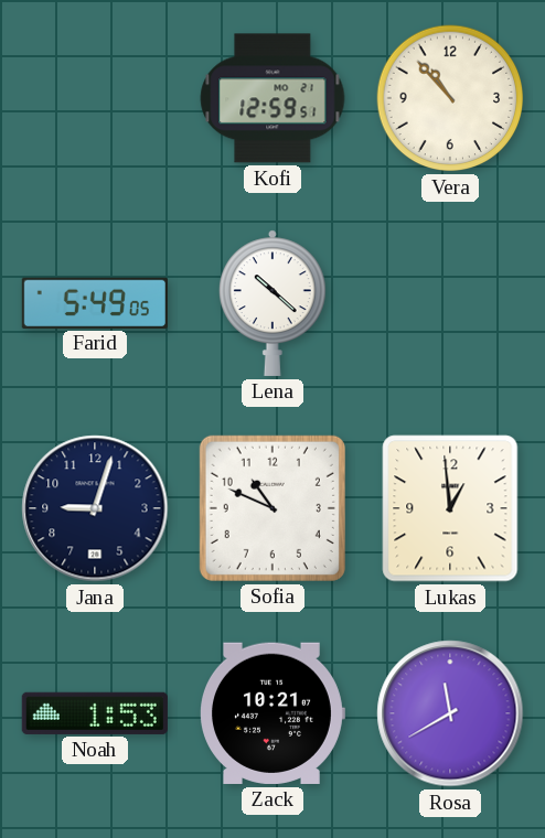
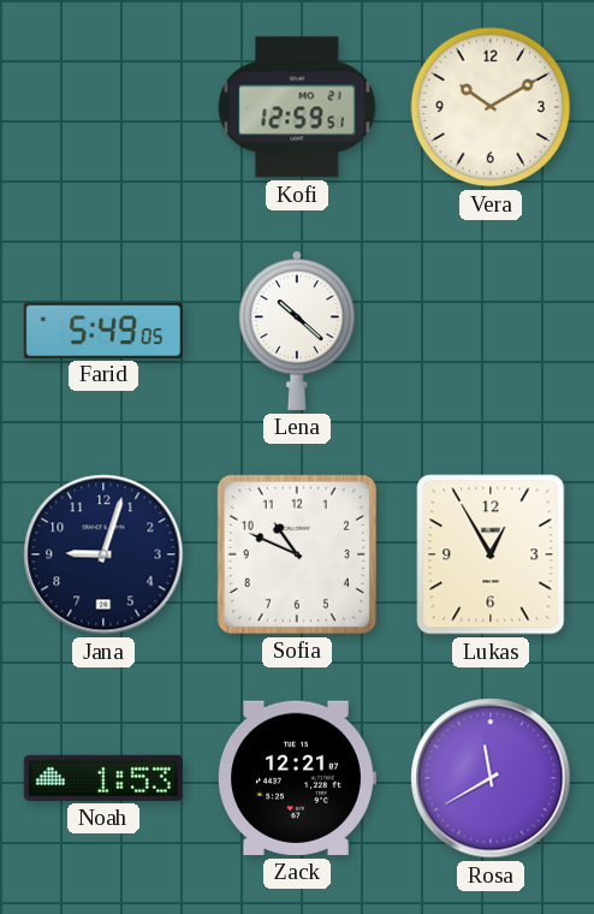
Vera: 10:53 -> 10:10
Lukas: 12:59 -> 12:55
Zack: 10:21 -> 12:21
